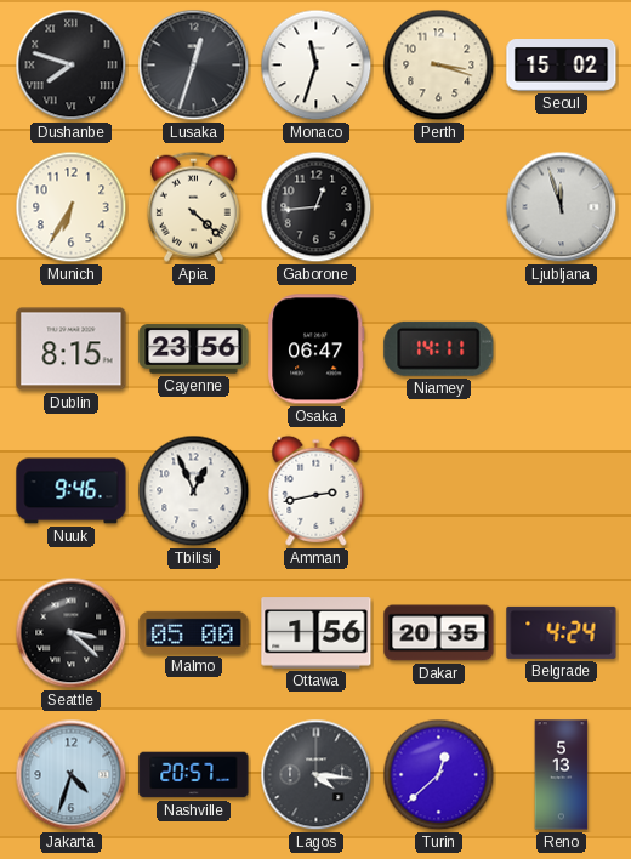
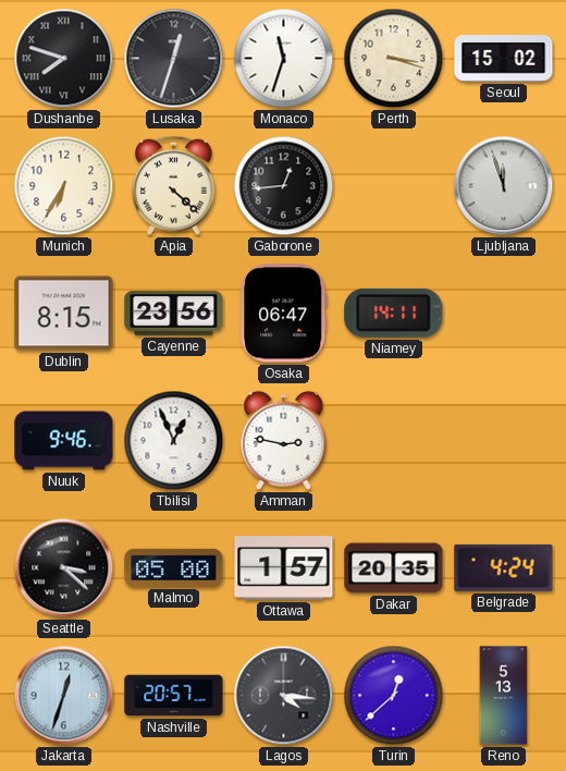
Amman: 2:43 -> 2:47
Ottawa: 1:56 -> 1:57
Jakarta: 4:33 -> 12:33
